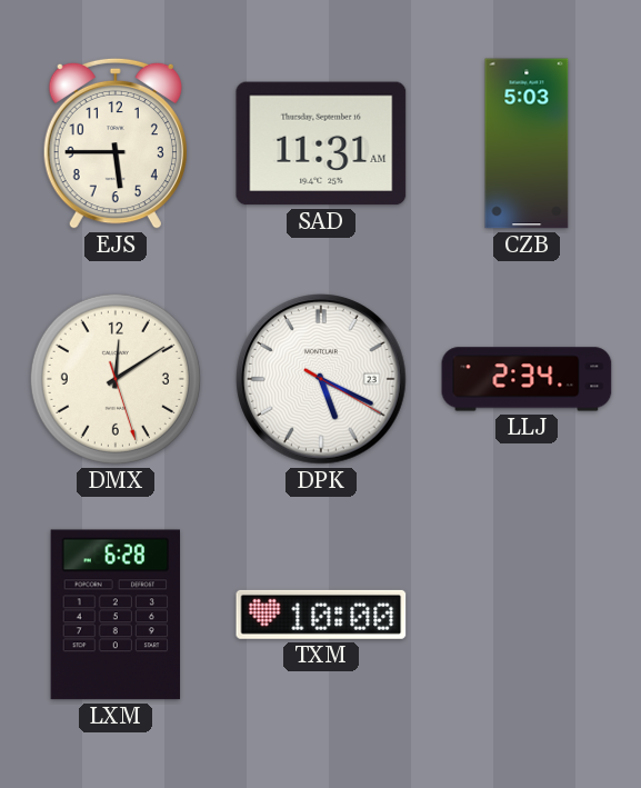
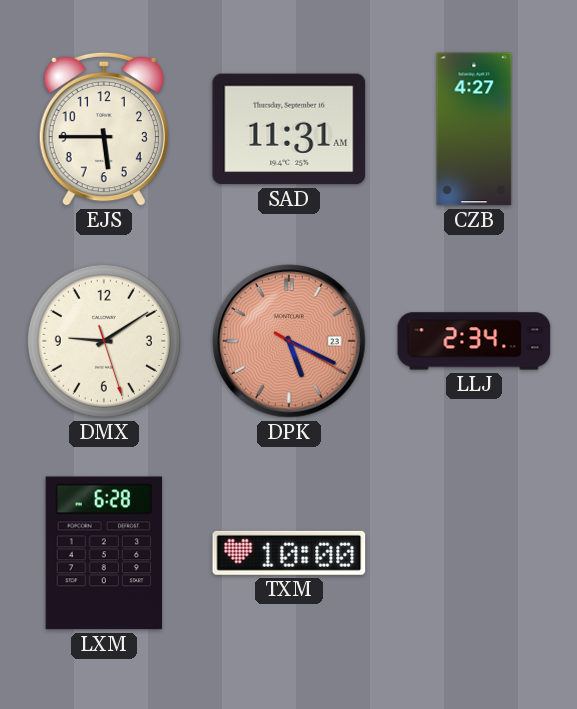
CZB: 5:03 -> 4:27
DMX: 12:09 -> 9:09
DPK dial: white -> salmon
